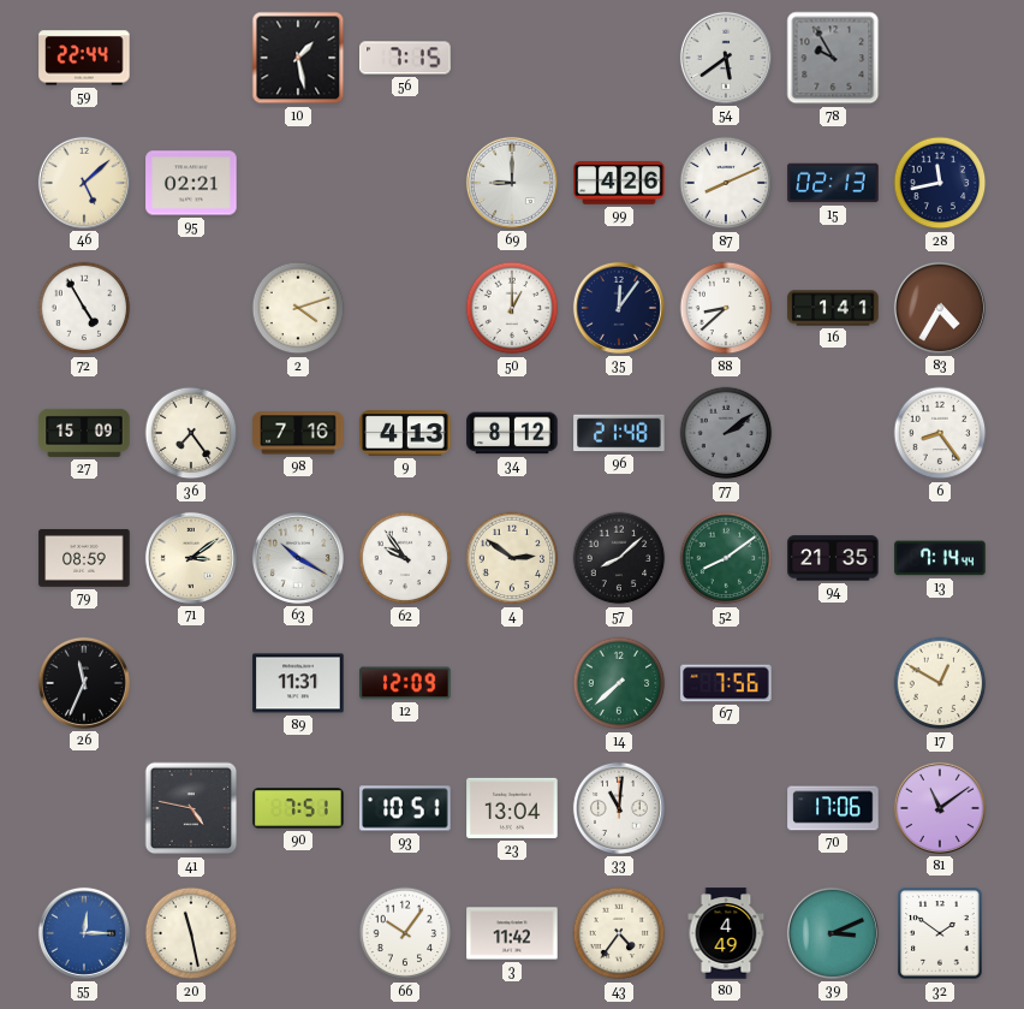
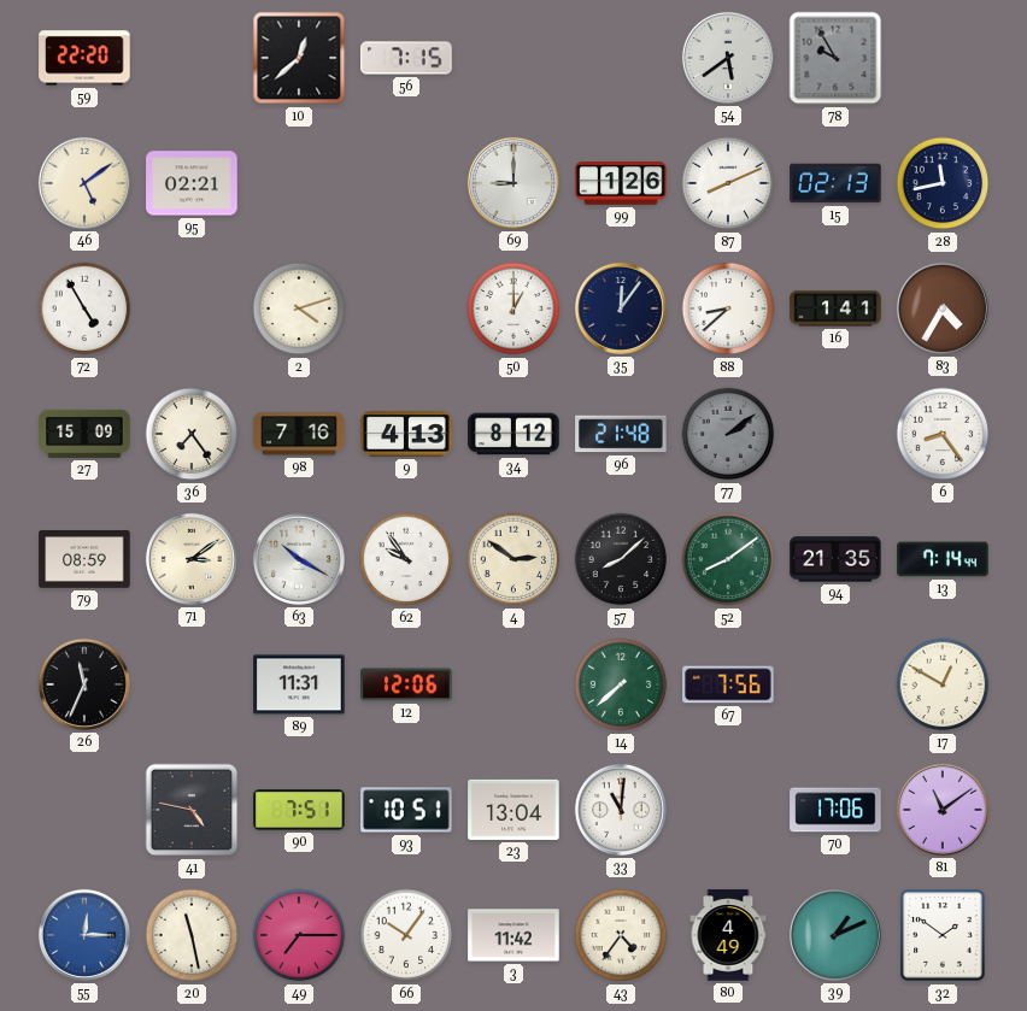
59: 22:44 -> 22:20
10: 1:28 -> 12:38
46: 5:08 -> 5:09
99: 4:26 -> 1:26
12: 12:09 -> 12:06
49: none -> 7:15
39: 3:11 -> 1:11
